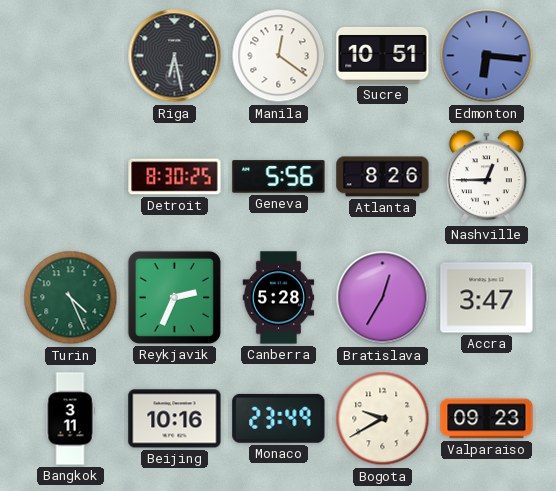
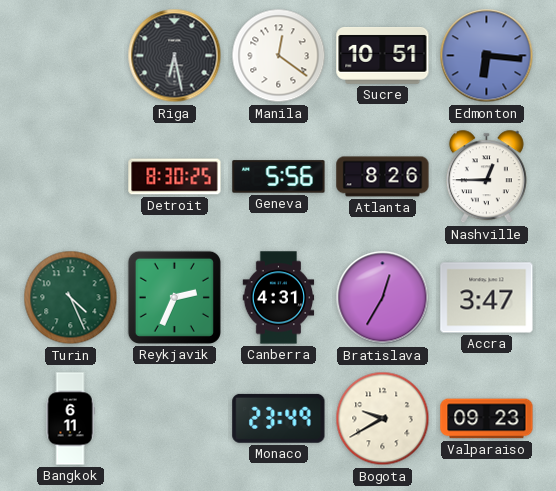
Canberra: 5:28 -> 4:31
Bangkok: 3:11 -> 6:11
Beijing: 10:16 -> none
